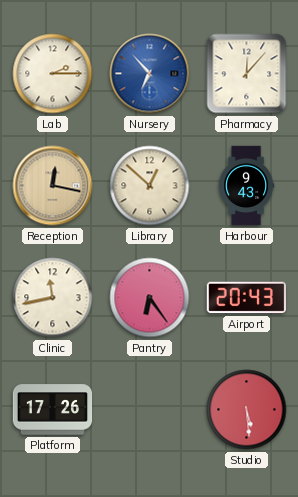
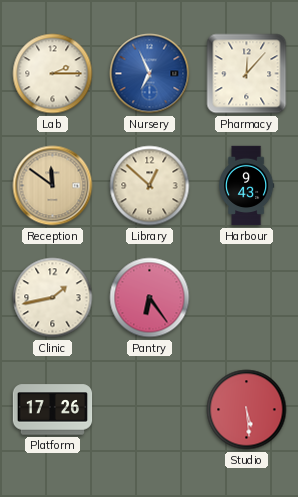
Nursery: 6:53 -> 6:56
Reception: 12:17 -> 11:51
Clinic: 11:43 -> 1:43
Airport: 20:43 -> none
